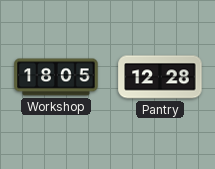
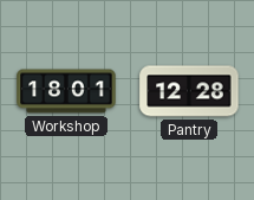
Workshop: 18:05 -> 18:01
